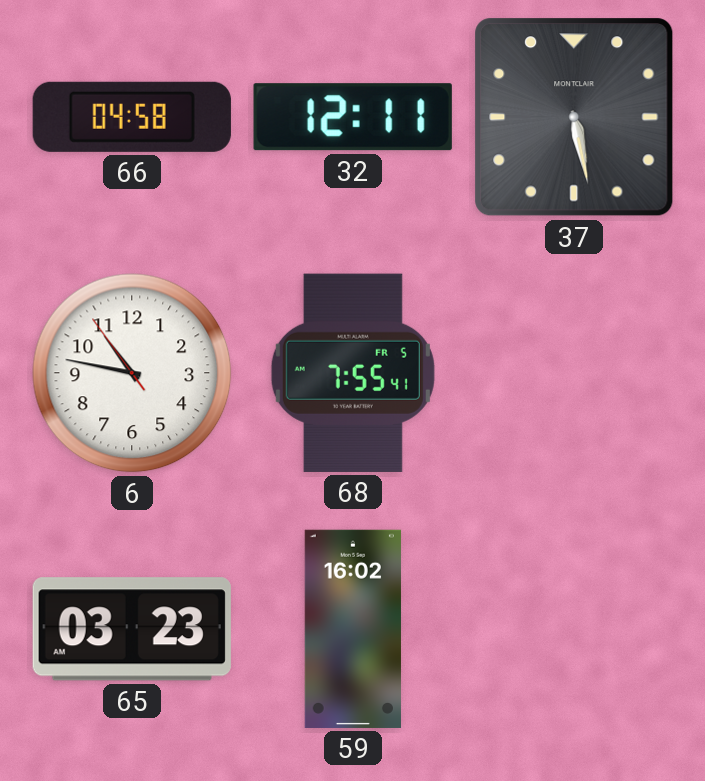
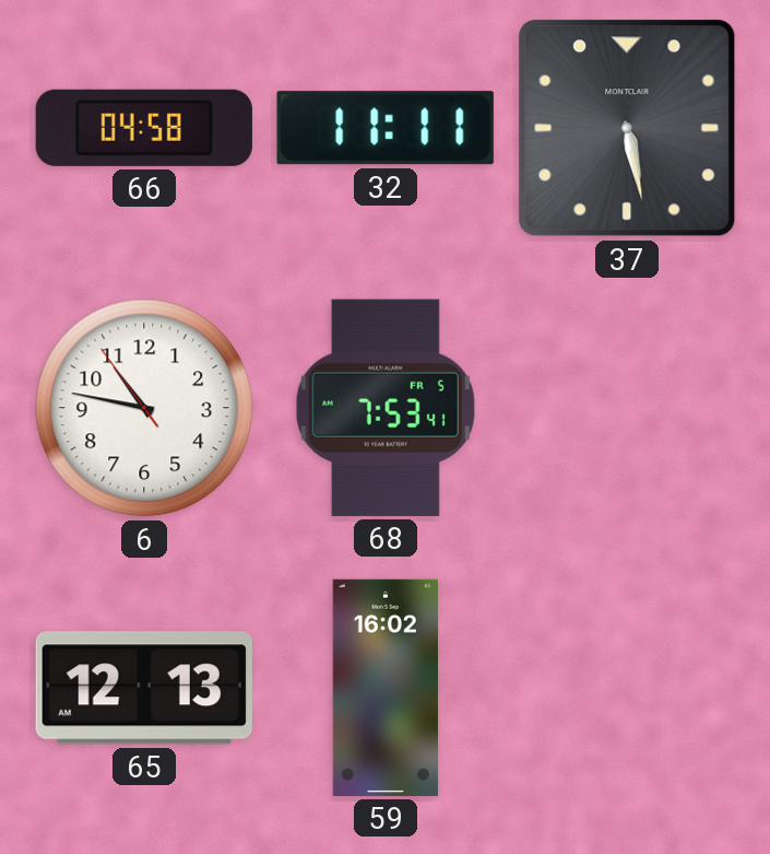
32: 12:11 -> 11:11
68: 7:55 -> 7:53
65: 03:23 -> 12:13
